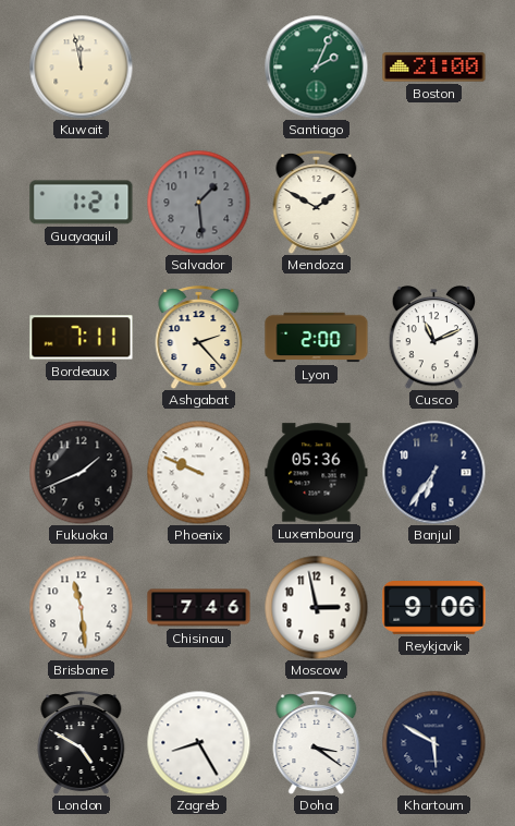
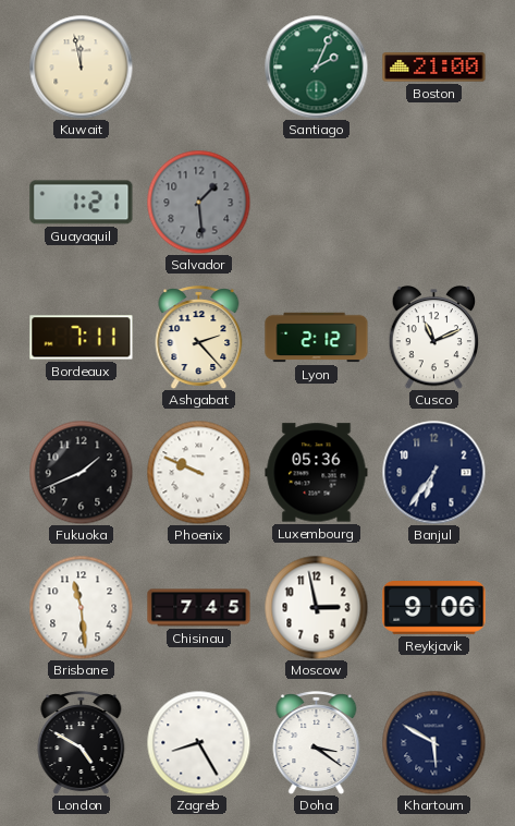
Mendoza: 1:50 -> none
Lyon: 2:00 -> 2:12
Chisinau: 7:46 -> 7:45
